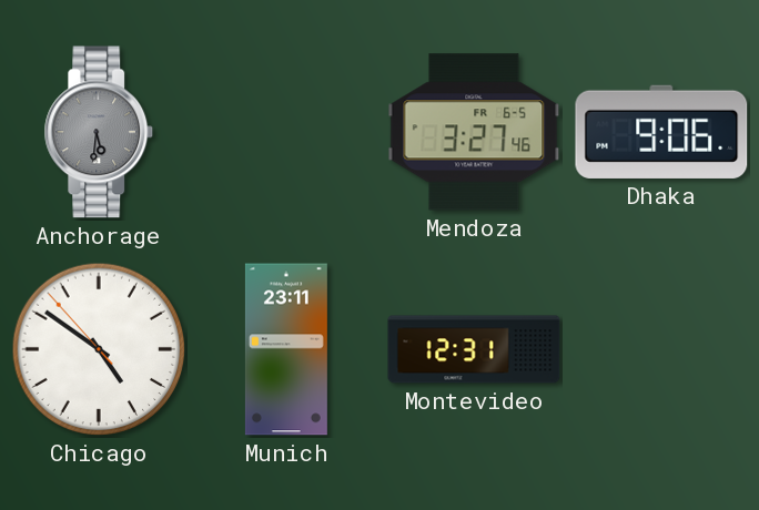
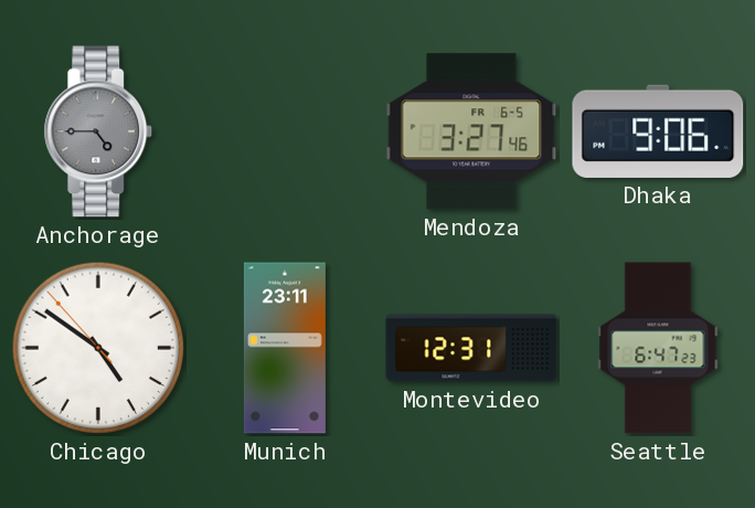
Anchorage: 5:31 -> 4:45
Seattle: none -> 6:47
